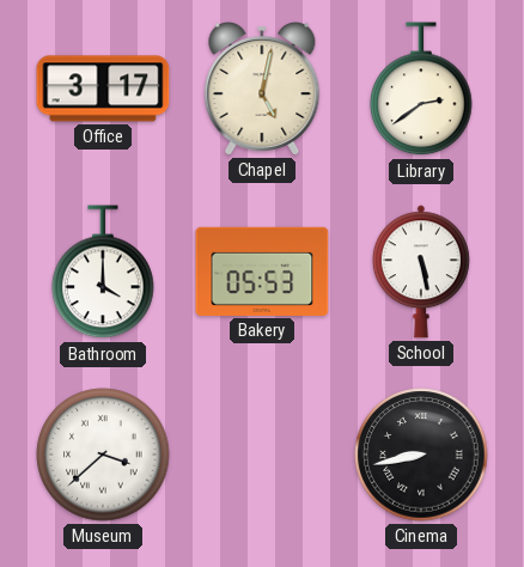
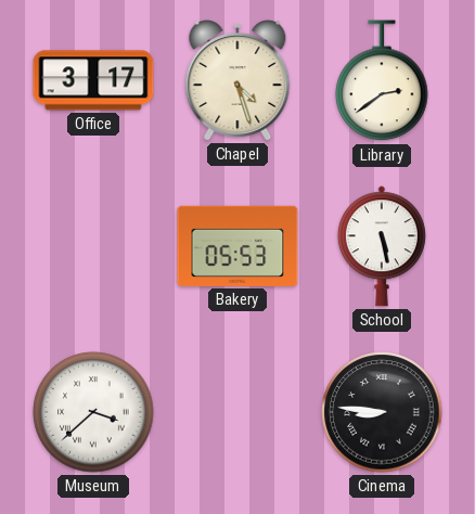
Chapel: 5:02 -> 4:27
Bathroom: 4:00 -> none
Cinema: 8:43 -> 8:46
